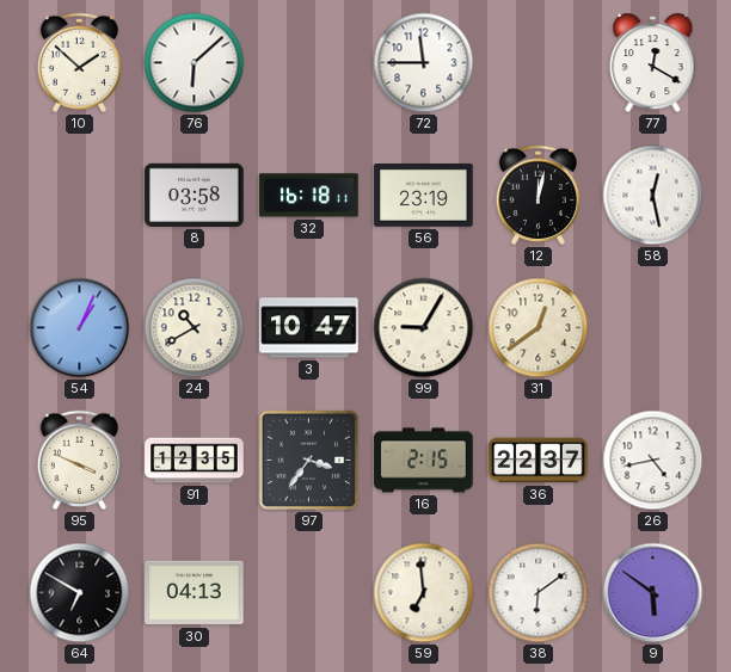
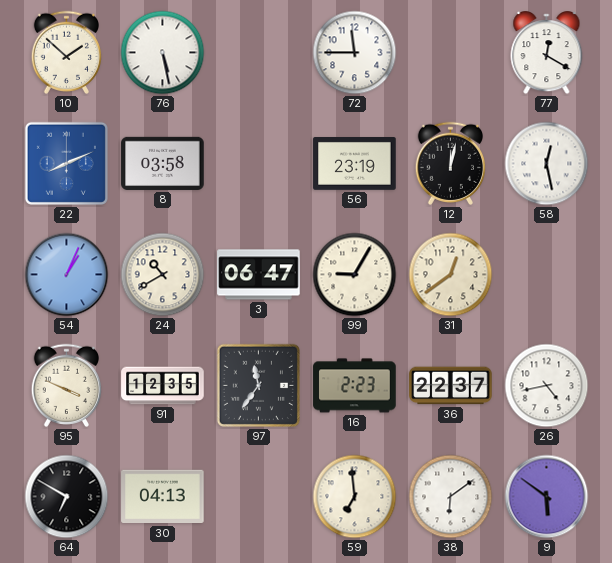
76: 6:08 -> 5:28
22: none -> 8:11
32: 16:18 -> none
3: 10:47 -> 06:47
97: 3:36 -> 11:36
16: 2:15 -> 2:23
